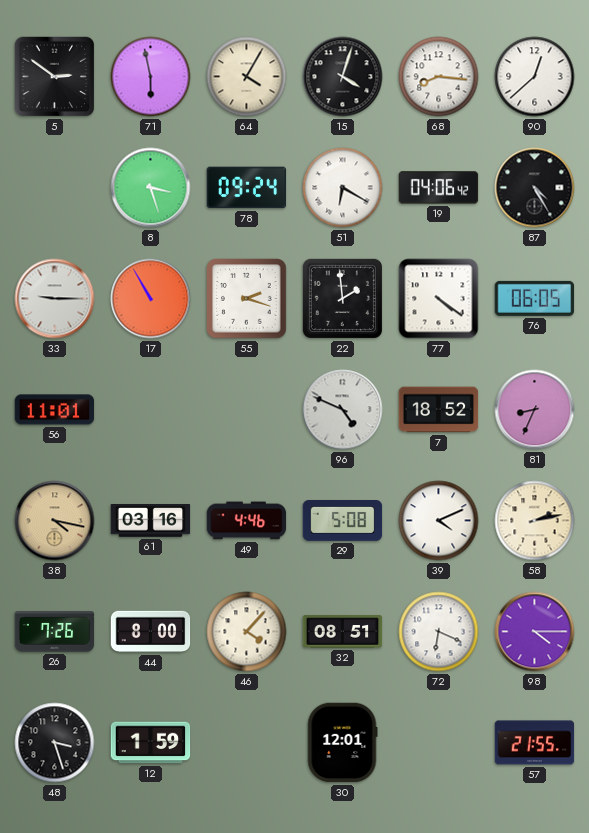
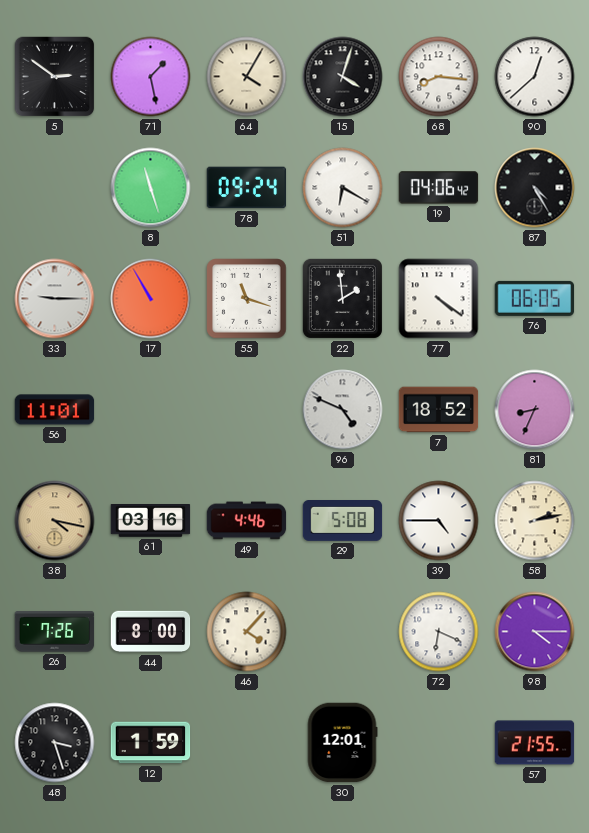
71: 5:58 -> 1:28
8: 3:27 -> 11:27
55: 2:18 -> 11:18
39: 4:11 -> 4:45
32: 08:51 -> none
